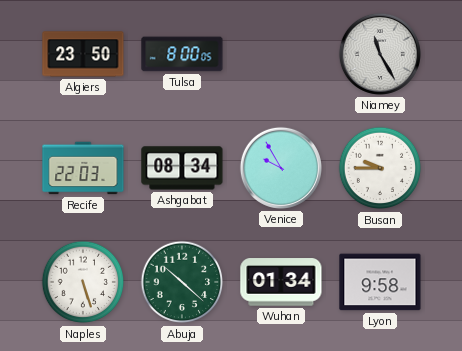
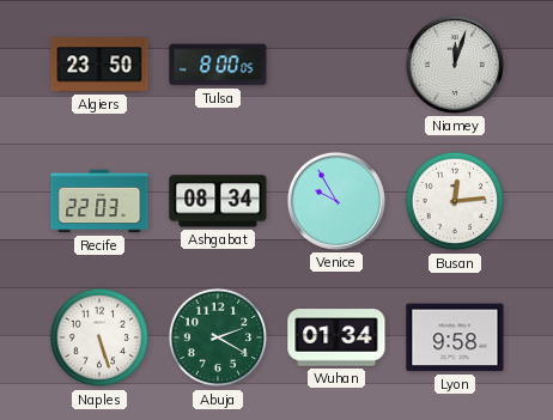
Niamey: 11:25 -> 12:03
Busan: 9:45 -> 12:14
Abuja: 10:22 -> 2:20
